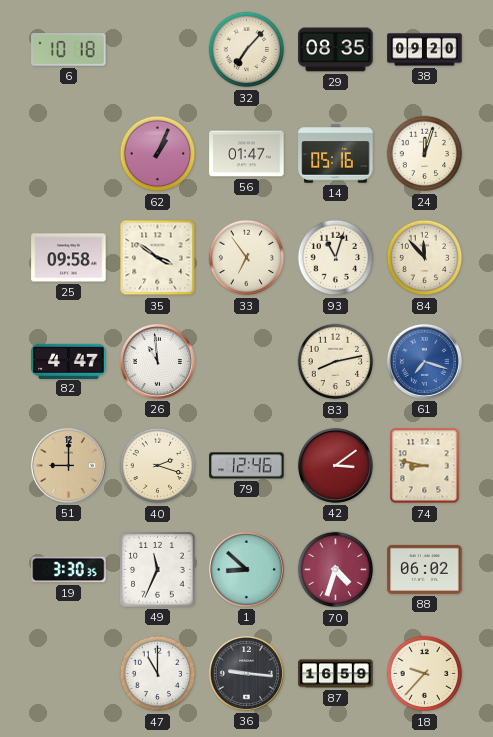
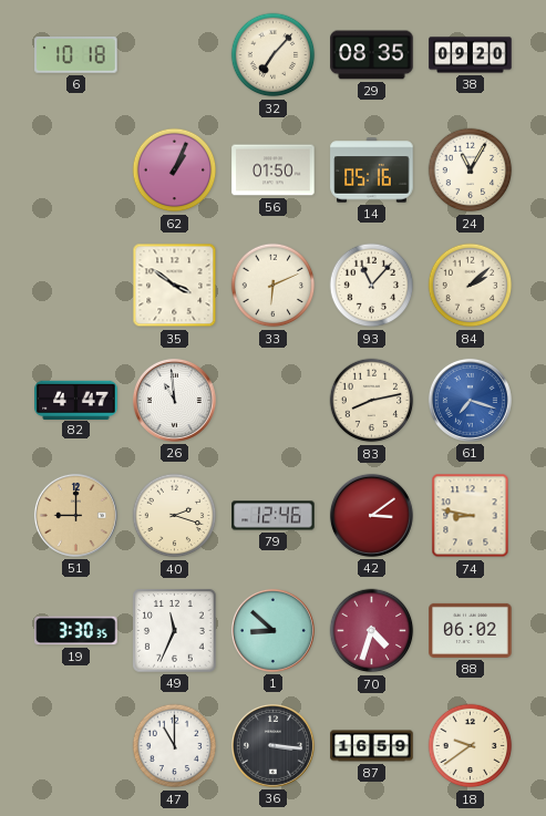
56: 01:47 -> 01:50
24: 12:03 -> 11:05
25: 09:58 -> none
33: 6:54 -> 6:11
93: 11:03 -> 11:07
84: 11:53 -> 2:08
36: 9:16 -> 3:16
18: 9:37 -> 9:39
